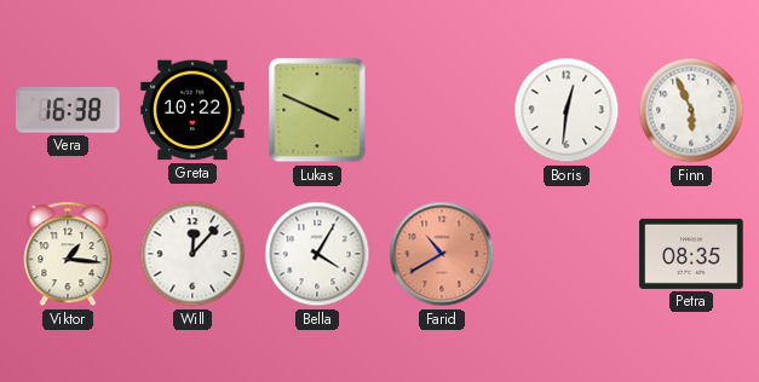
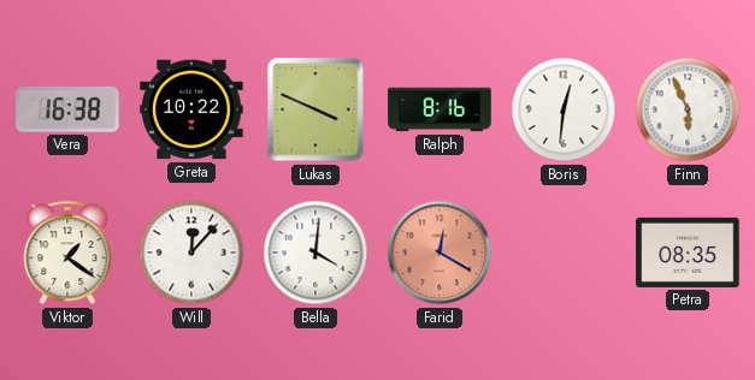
Ralph: none -> 8:16
Viktor: 1:16 -> 1:21
Bella: 4:05 -> 4:01
Farid: 10:40 -> 12:20
